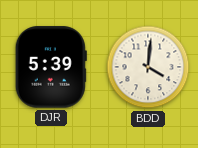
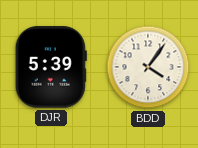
BDD: 4:01 -> 4:06
